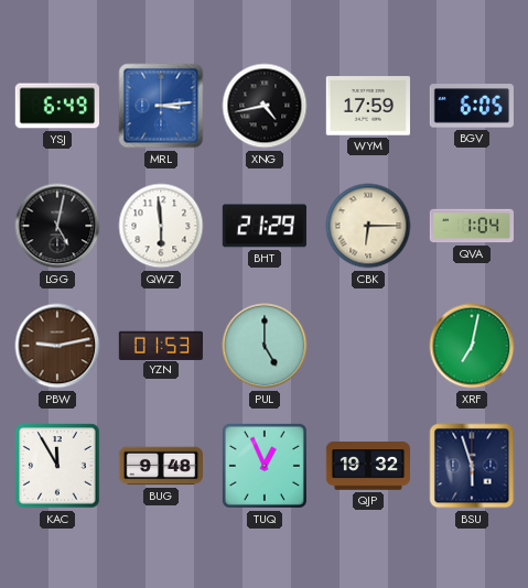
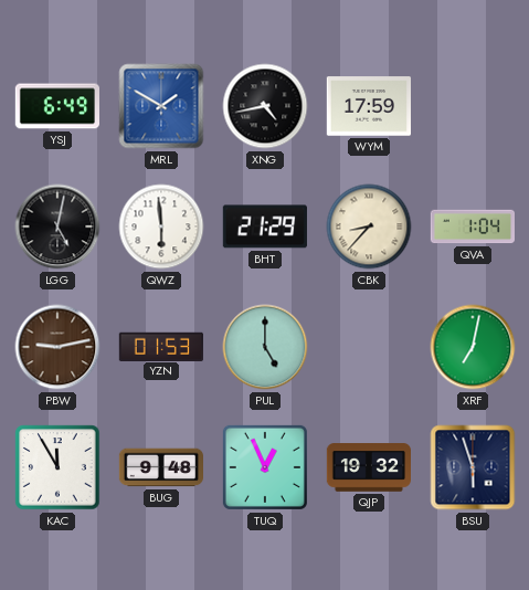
MRL: 3:14 -> 1:50
BGV: 6:05 -> none
CBK: 6:15 -> 8:37
